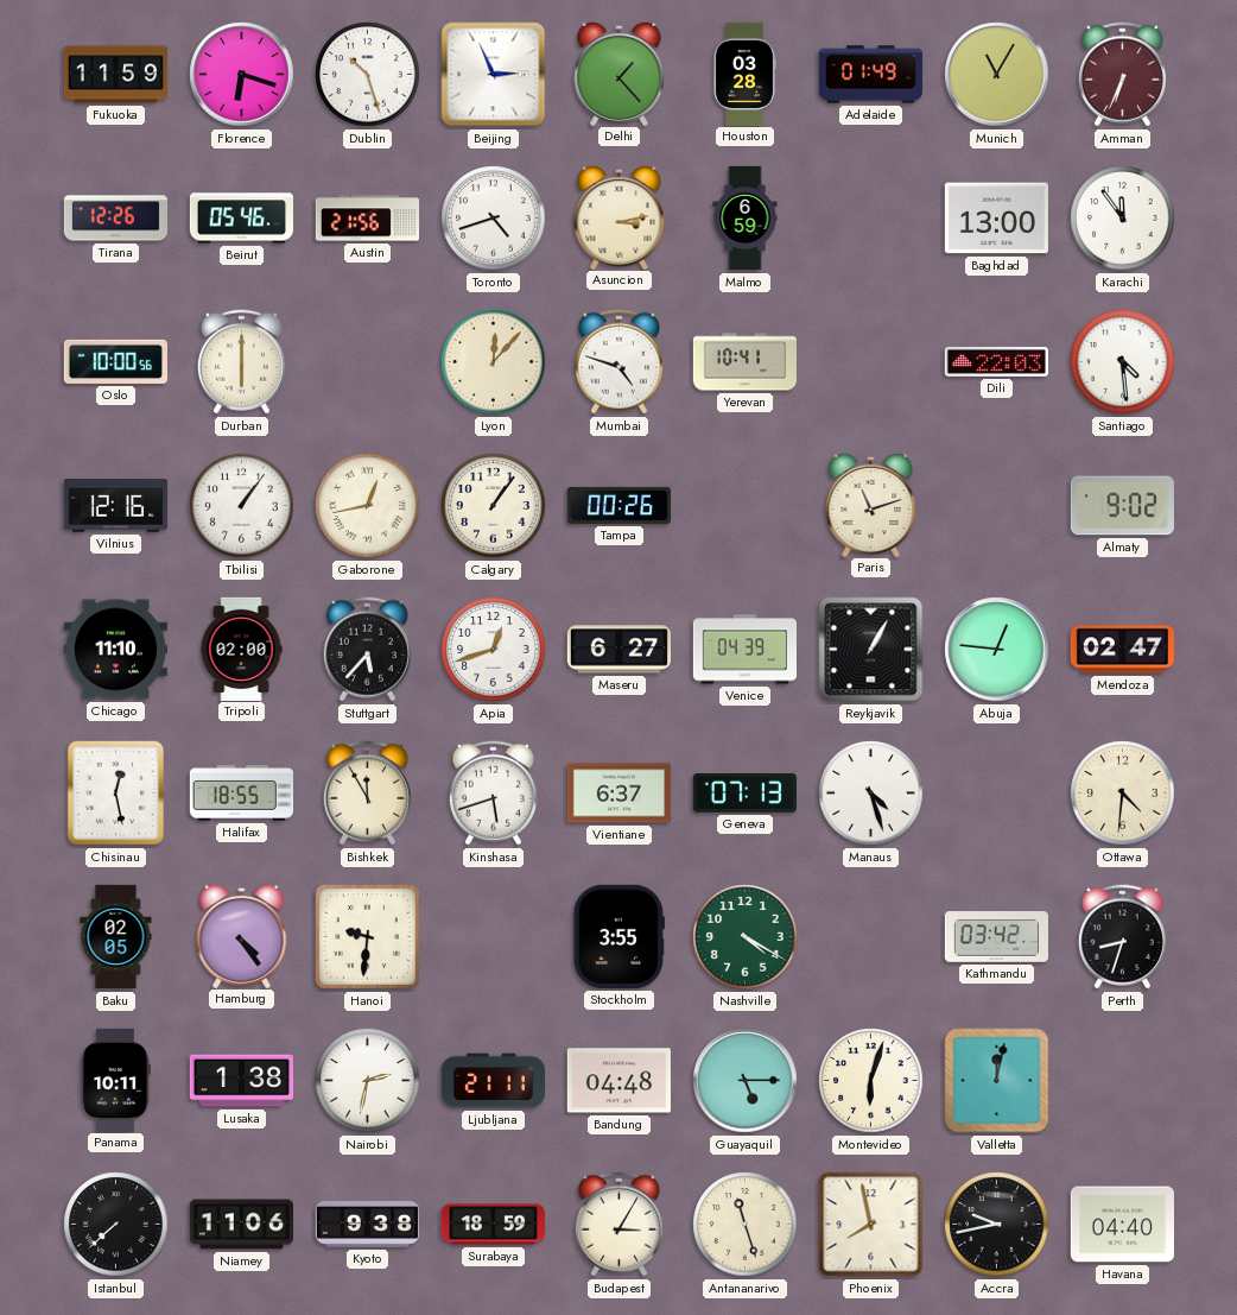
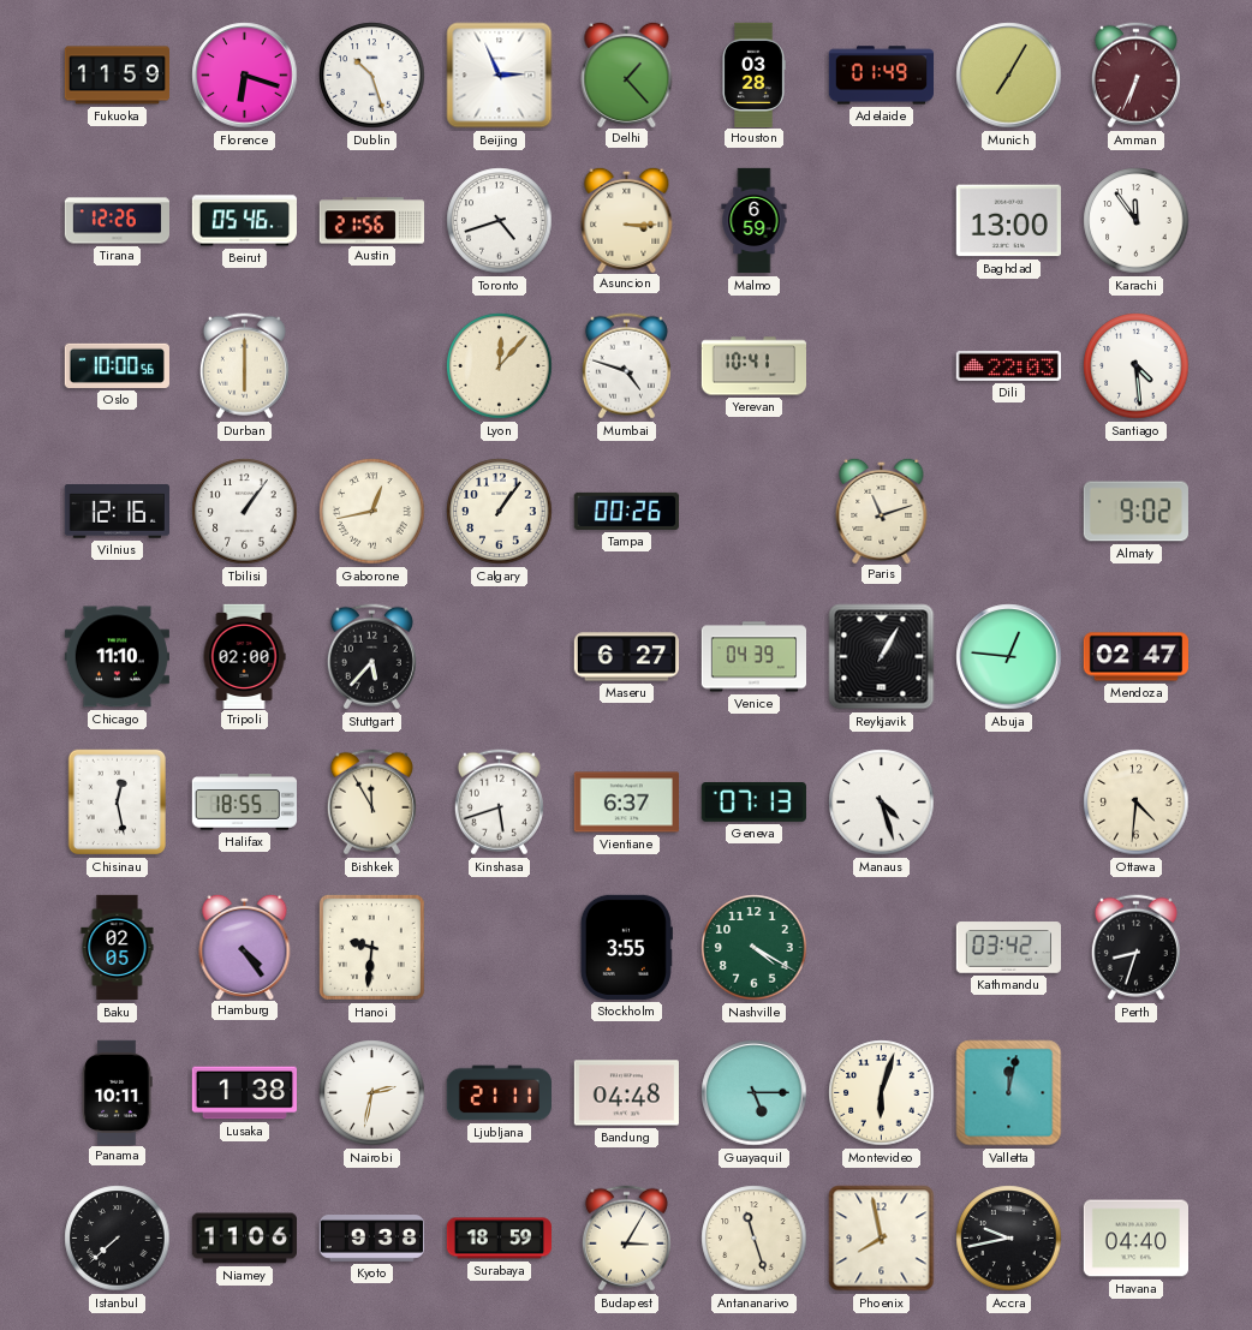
Munich: 11:05 -> 7:05
Asuncion: 3:13 -> 3:15
Apia: 12:42 -> none
